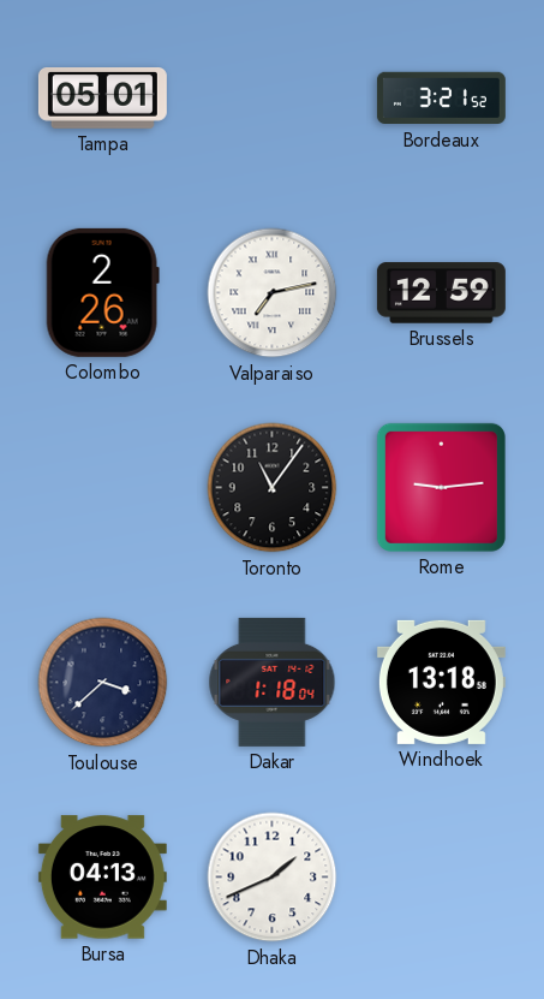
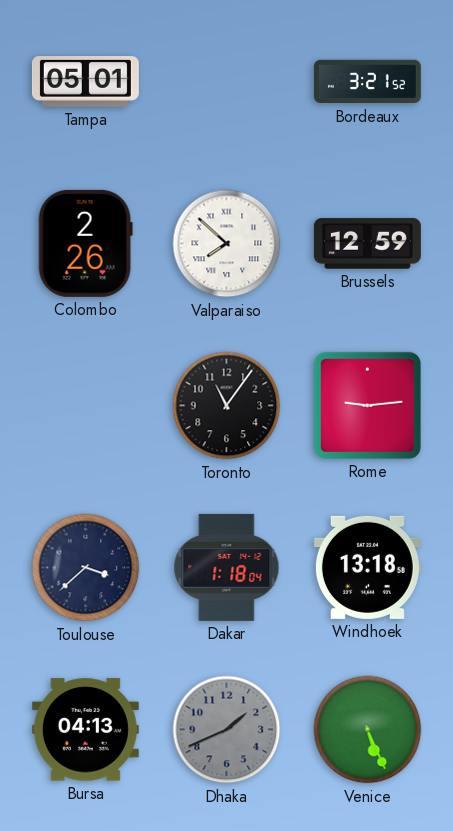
Valparaiso: 7:13 -> 7:52
Dhaka dial: white -> grey
Venice: none -> 5:26
